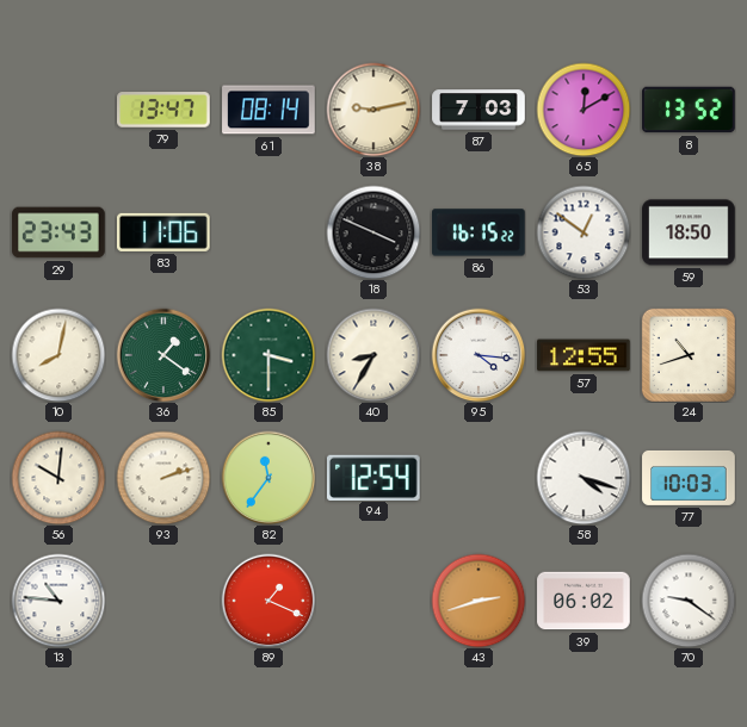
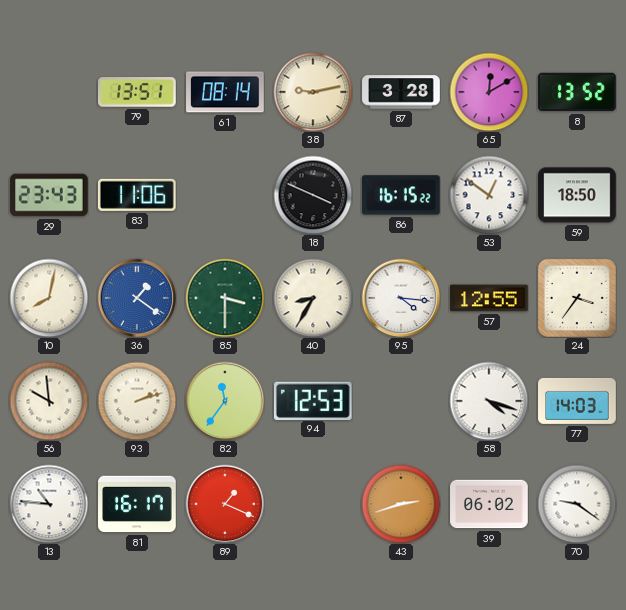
79: 13:47 -> 13:51
87: 7:03 -> 3:28
36 dial: green -> blue
24: 10:42 -> 3:36
56: 10:01 -> 9:59
94: 12:54 -> 12:53
77: 10:03 -> 14:03
81: none -> 16:17
